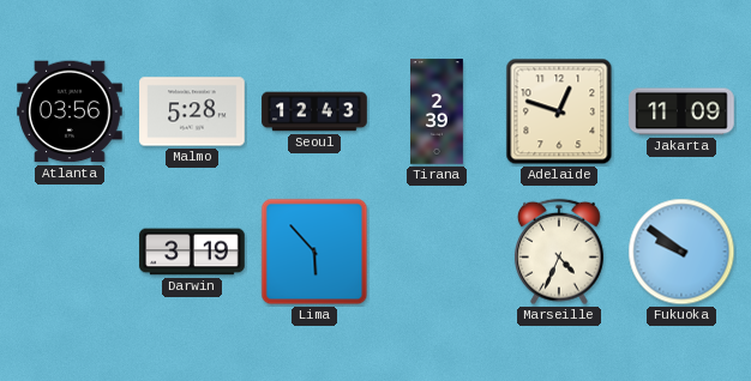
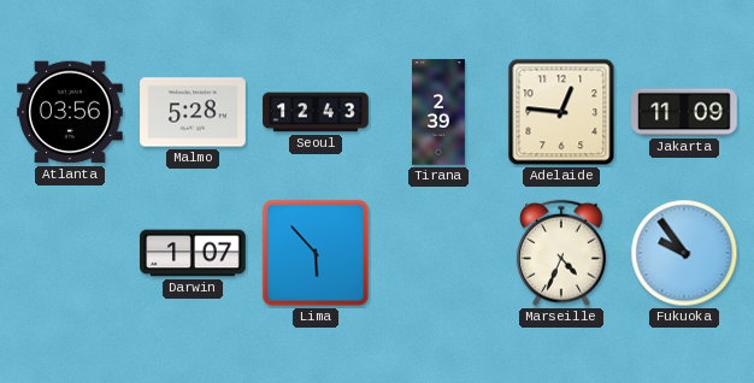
Adelaide: 12:48 -> 12:46
Darwin: 3:19 -> 1:07
Fukuoka: 9:51 -> 9:54
